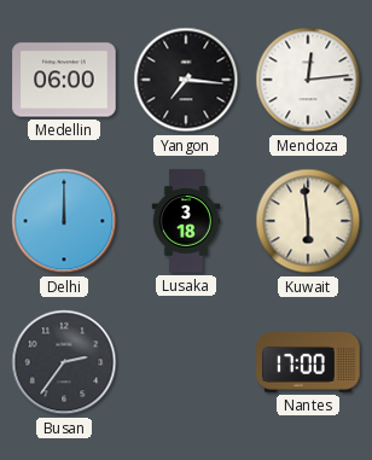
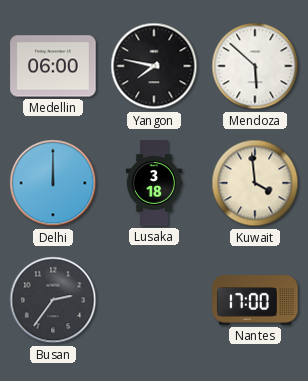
Yangon: 7:16 -> 7:47
Mendoza: 12:14 -> 5:52
Kuwait: 5:59 -> 3:59
